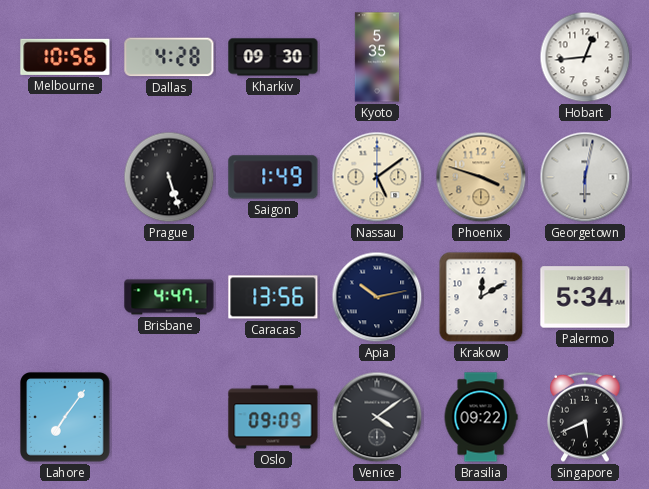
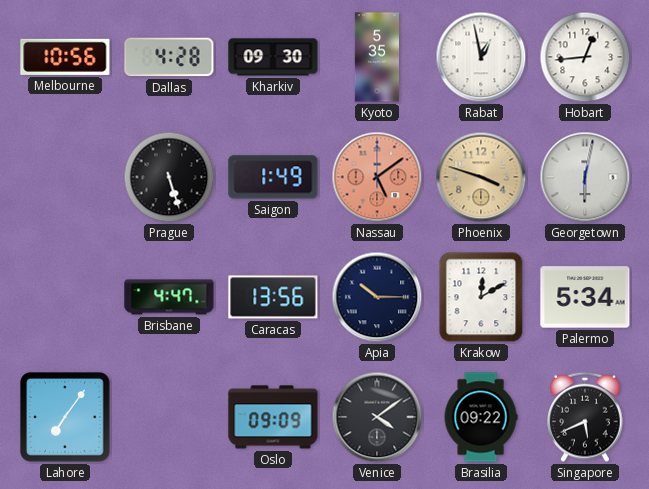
Rabat: none -> 12:58
Nassau dial: cream -> salmon
Apia: 10:13 -> 10:15
